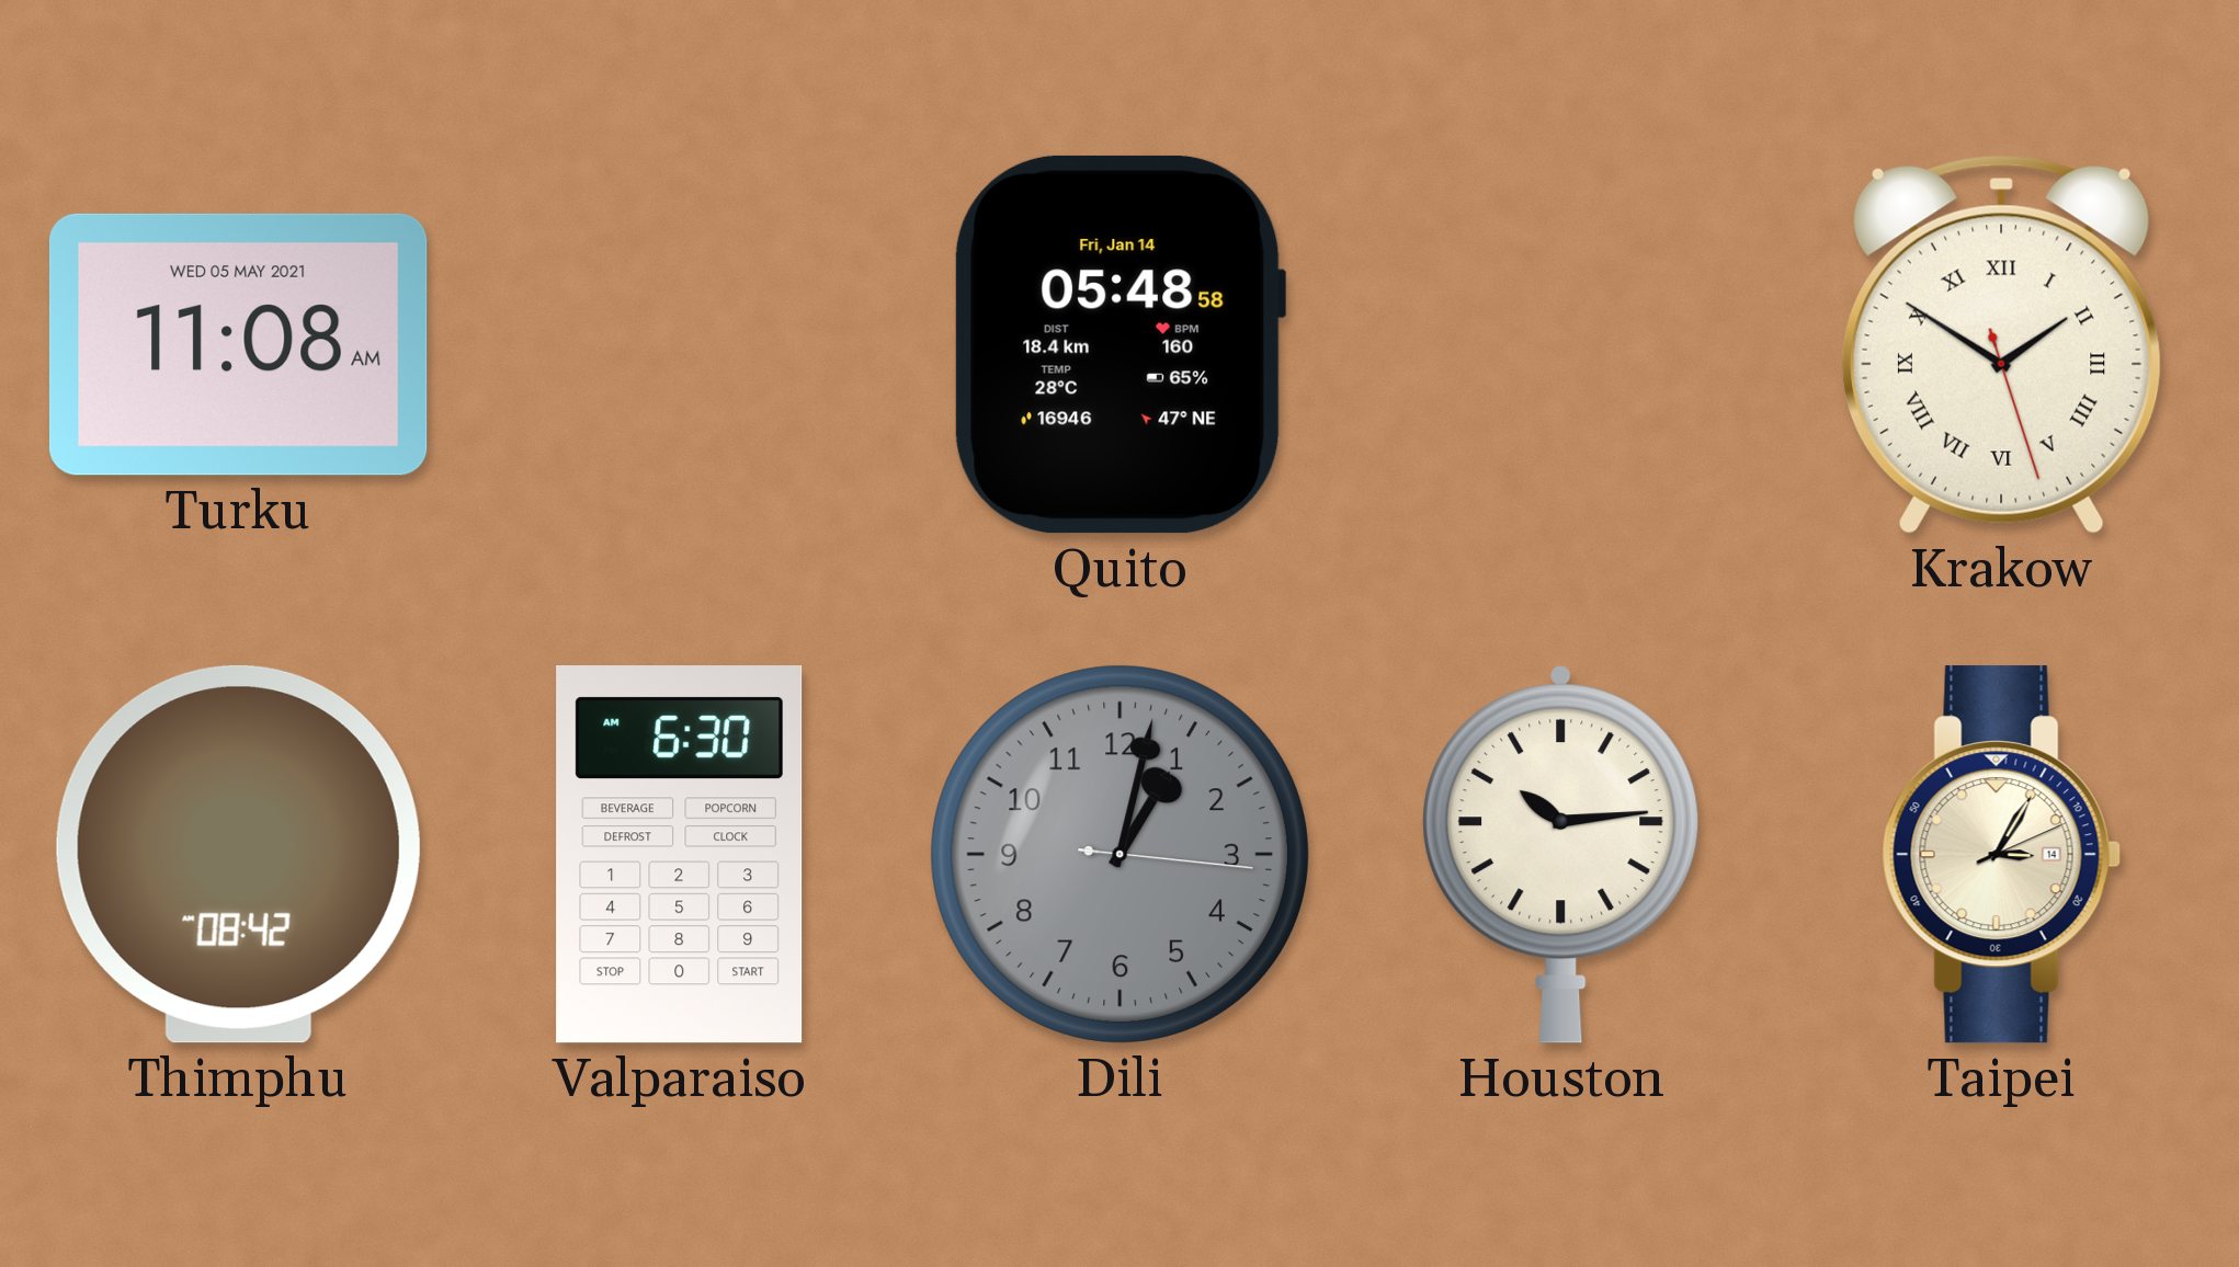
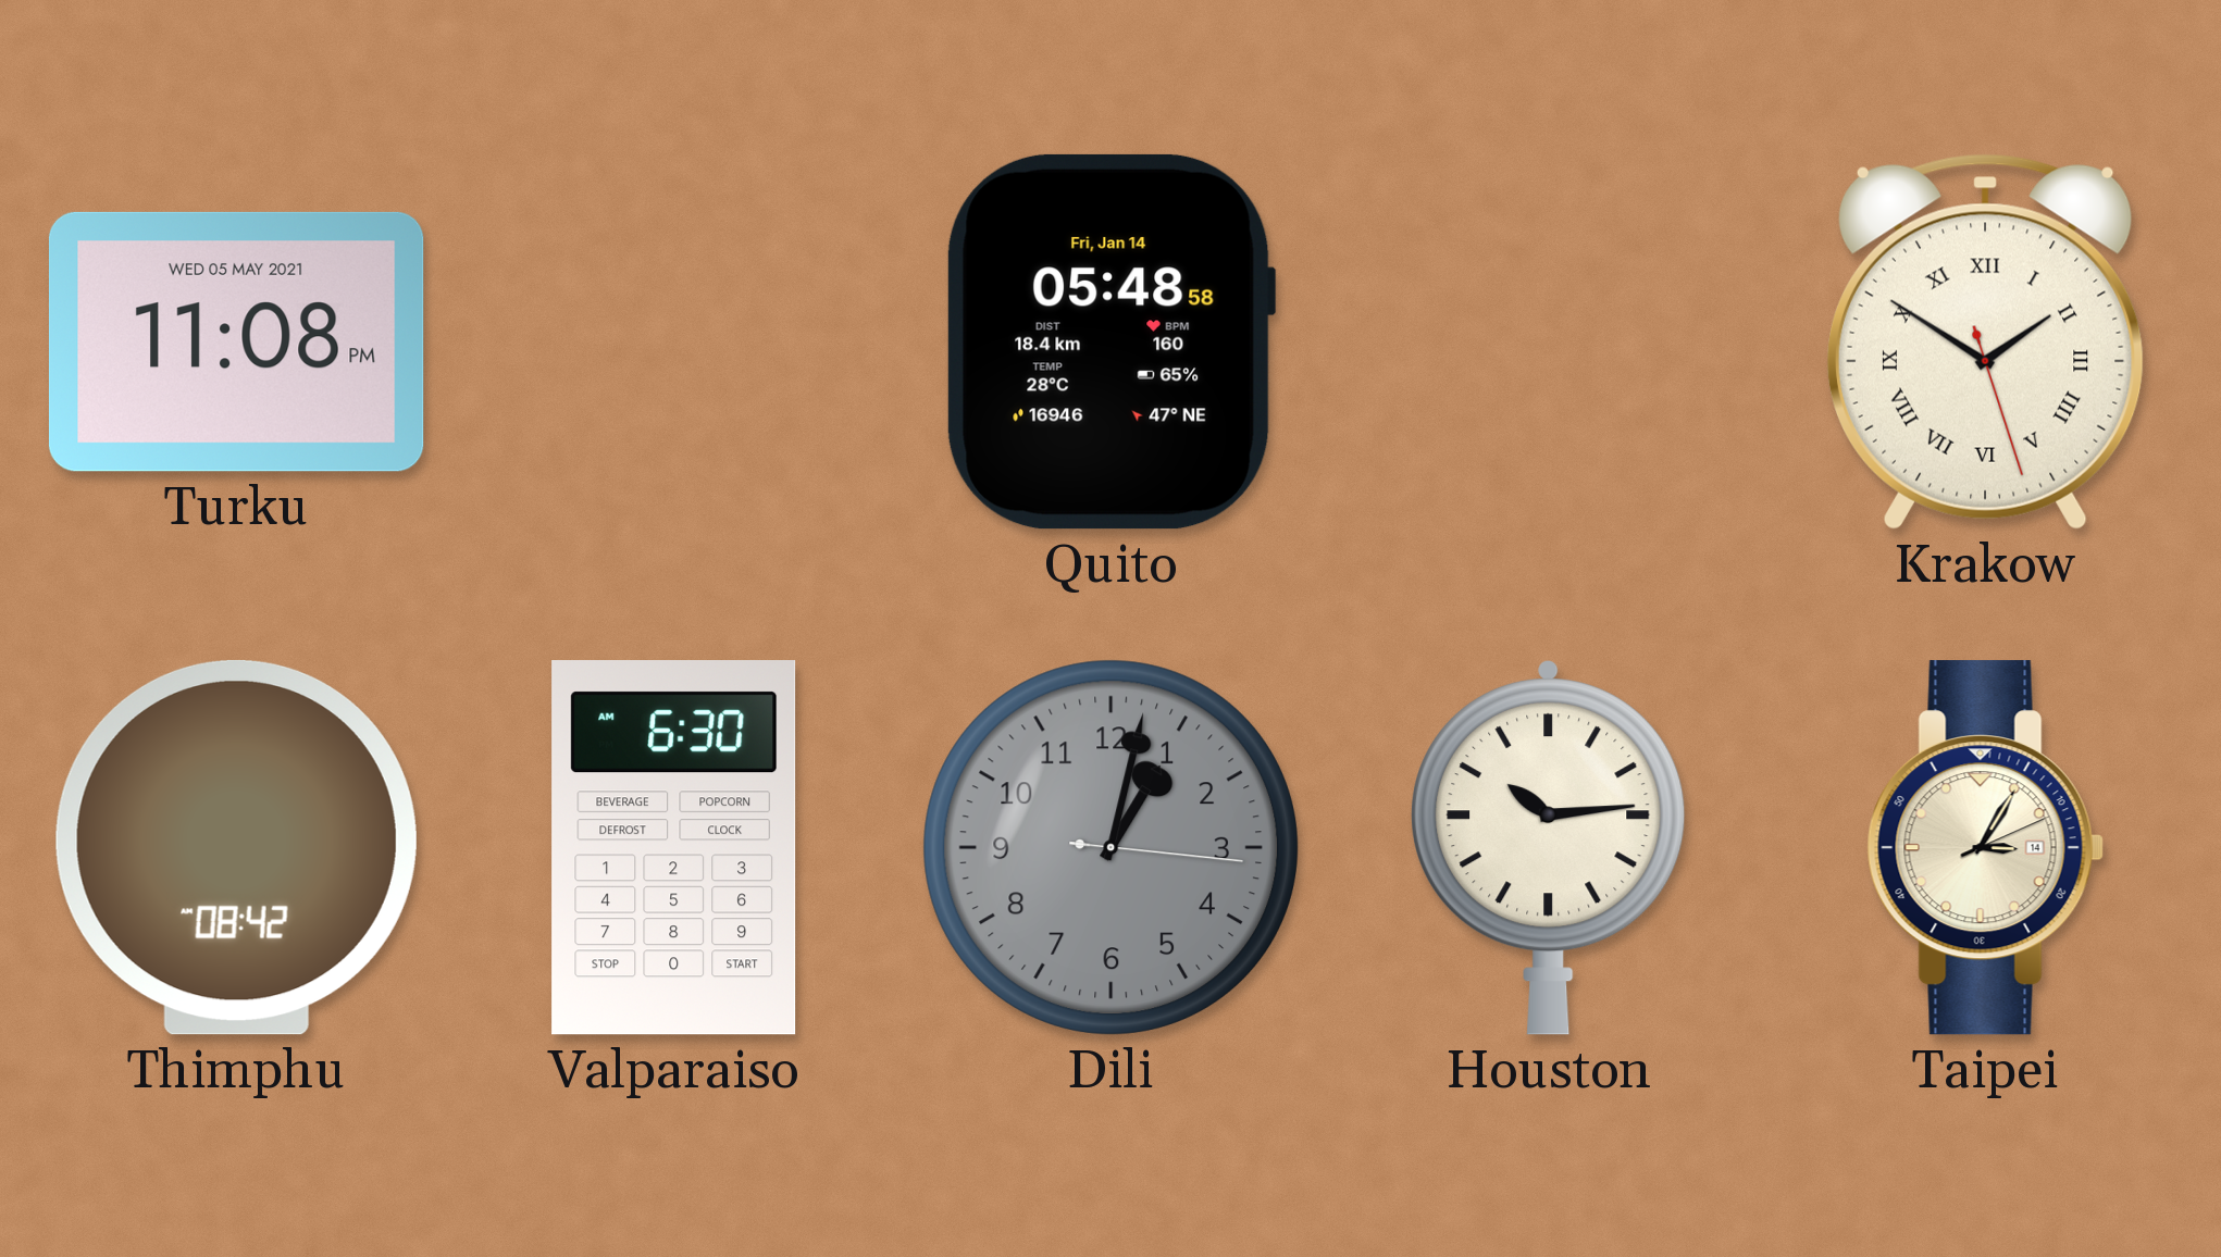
Turku: 11:08 AM -> 11:08 PM
